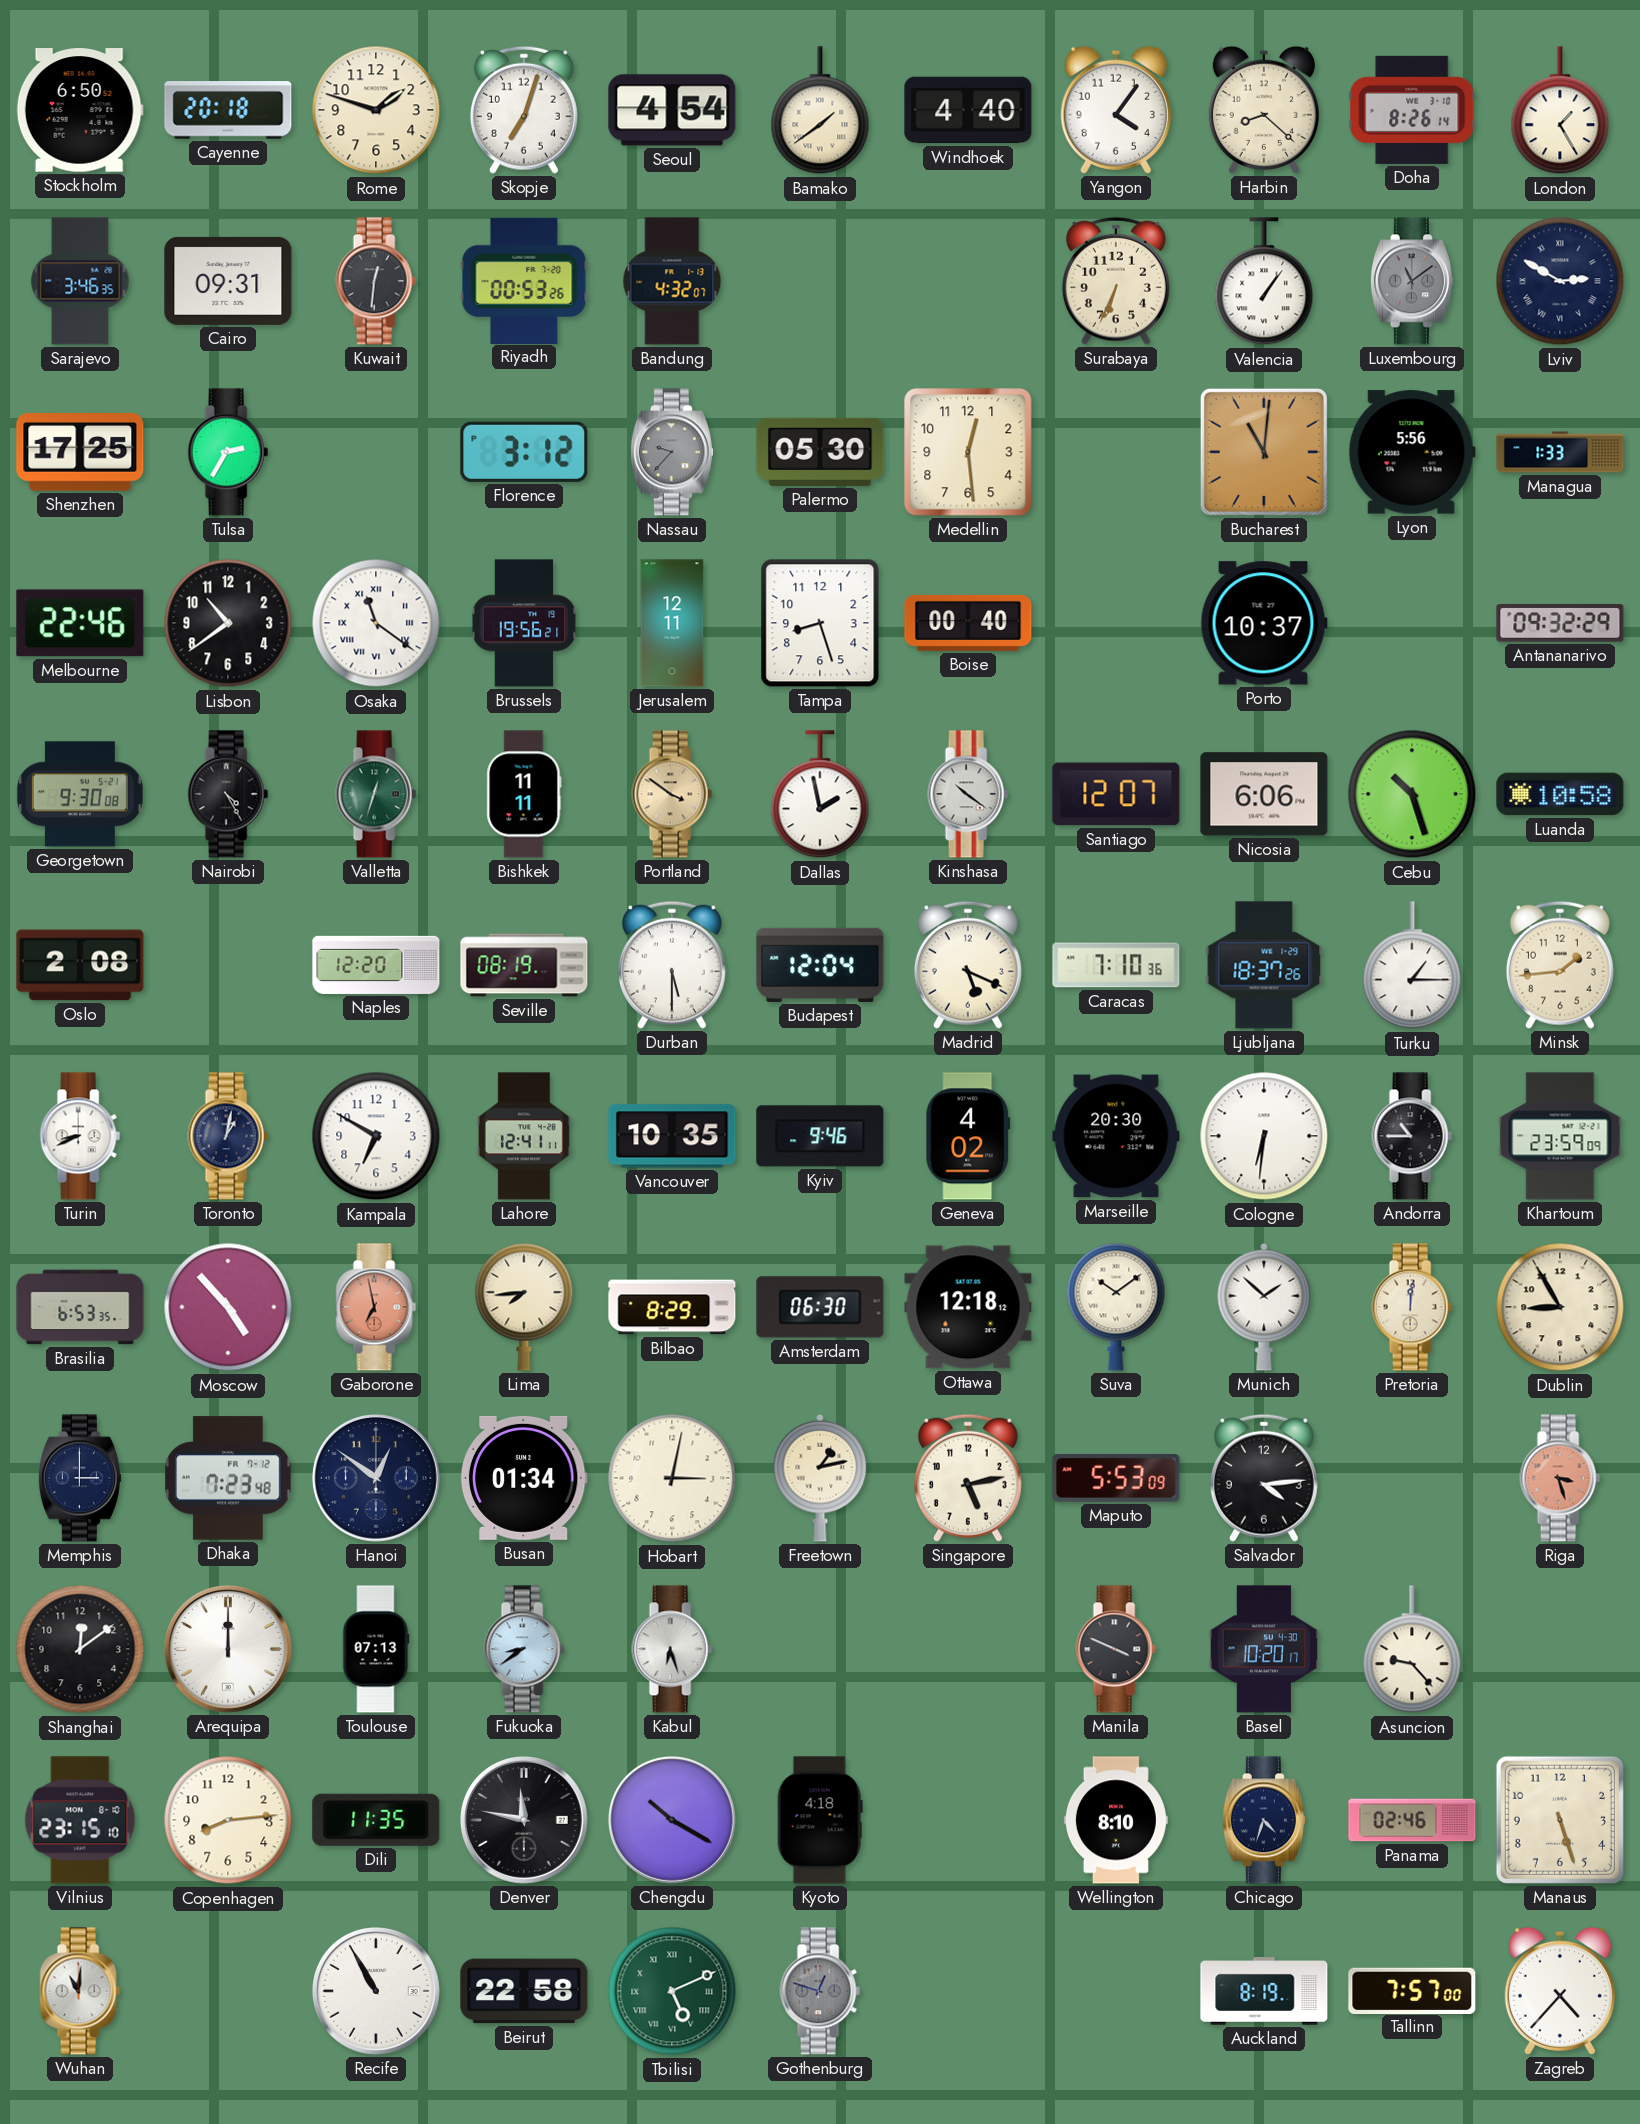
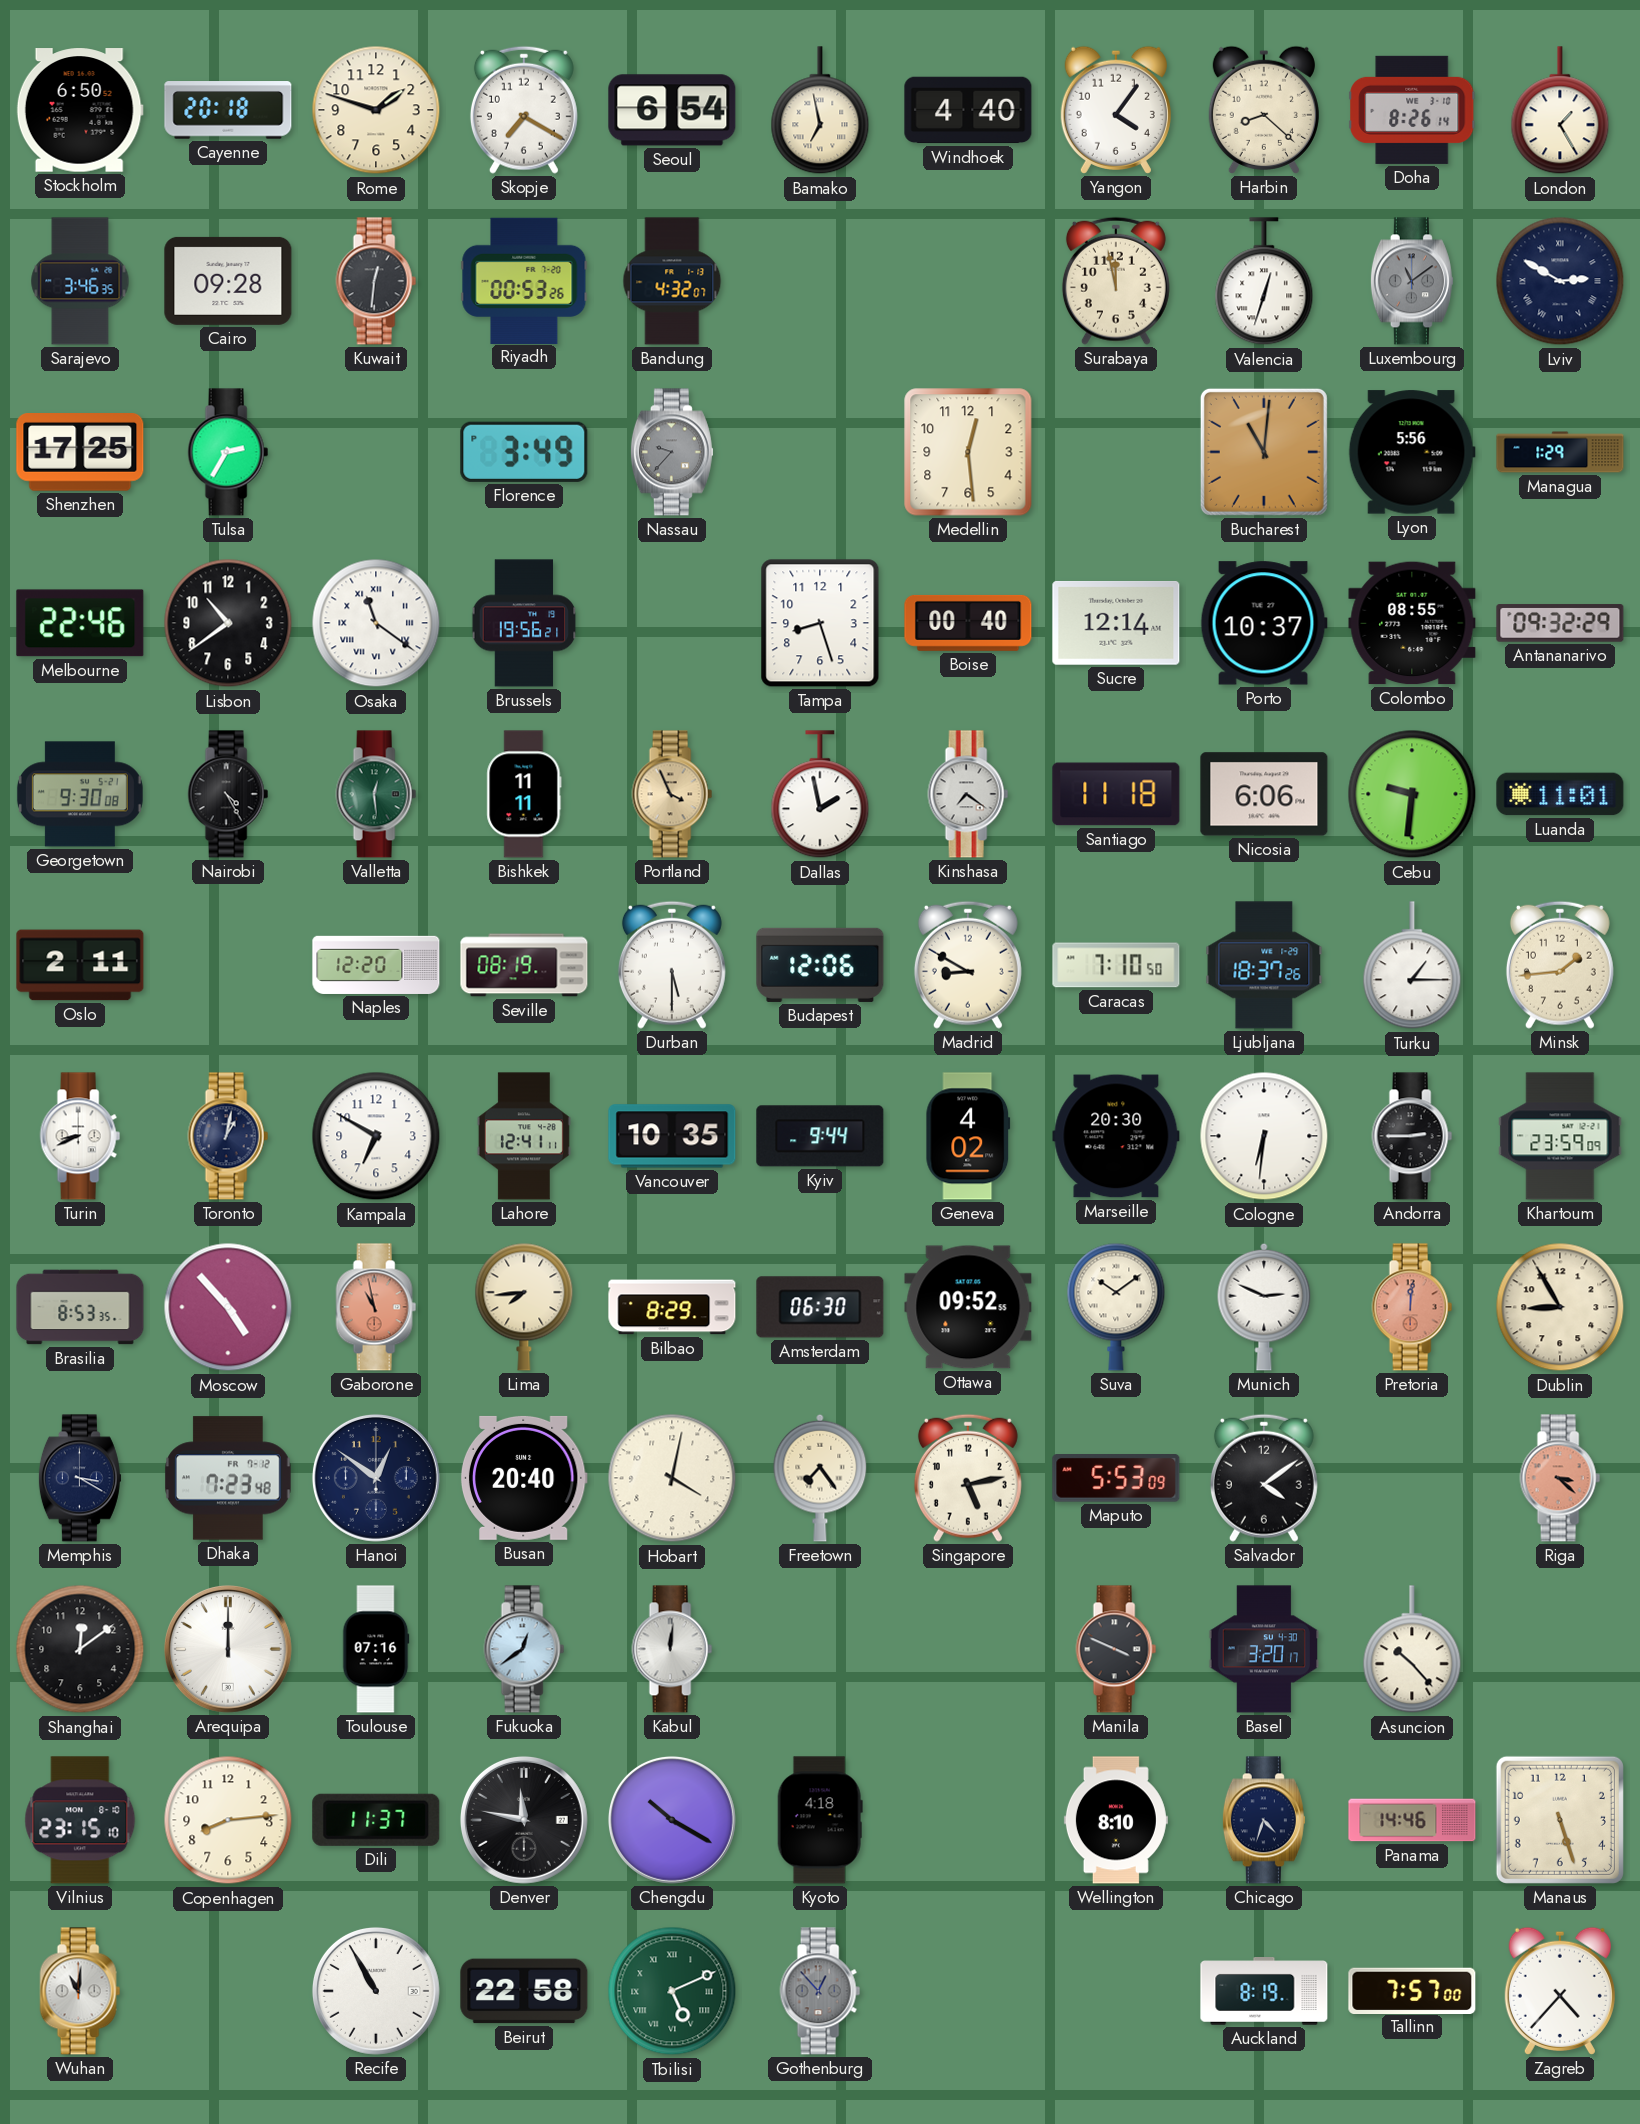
Skopje: 7:03 -> 7:20
Seoul: 4:54 -> 6:54
Bamako: 1:39 -> 6:58
Cairo: 09:31 -> 09:28
Surabaya: 6:34 -> 11:58
Valencia: 1:06 -> 12:33
Florence: 3:12 -> 3:49
Palermo: 05:30 -> none
Managua: 1:33 -> 1:29
Jerusalem: 12:11 -> none
Sucre: none -> 12:14
Colombo: none -> 08:55
Valletta: 12:33 -> 12:29
Portland: 3:51 -> 3:56
Kinshasa: 10:21 -> 7:21
Santiago: 12:07 -> 11:18
Cebu: 10:27 -> 9:31
Luanda: 10:58 -> 11:01
Oslo: 2:08 -> 2:11
Budapest: 12:04 -> 12:06
Madrid: 5:19 -> 8:50
Caracas: 7:10:36 -> 7:10:50
Kyiv: 9:46 -> 9:44
Andorra: 10:45 -> 2:45
Brasilia: 6:53 -> 8:53
Gaborone: 6:58 -> 10:58
Ottawa: 12:18 -> 09:52
Munich: 1:52 -> 2:49
Pretoria dial: cream -> salmon
Memphis: 3:00 -> 3:20
Busan: 01:34 -> 20:40
Hobart: 3:02 -> 4:02
Freetown: 1:13 -> 7:24
Salvador: 4:14 -> 4:09
Riga: 3:27 -> 3:22
Toulouse: 07:13 -> 07:16
Fukuoka: 8:39 -> 12:39
Kabul: 6:27 -> 12:01
Basel: 10:20 -> 3:20
Asuncion: 9:23 -> 10:23
Dili: 11:35 -> 11:37
Panama: 02:46 -> 14:46
Gothenburg: 12:48 -> 12:53
